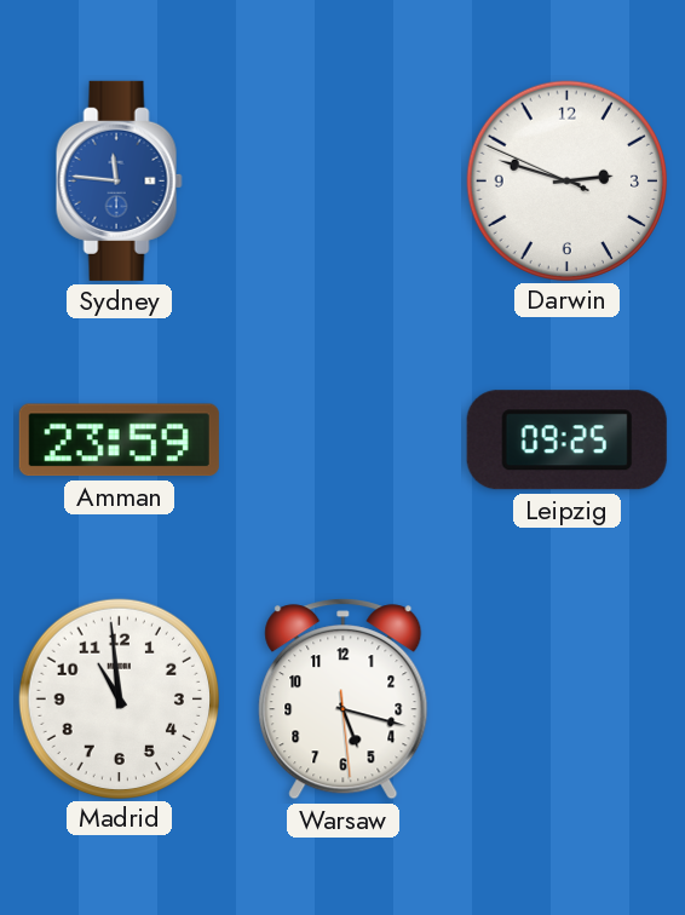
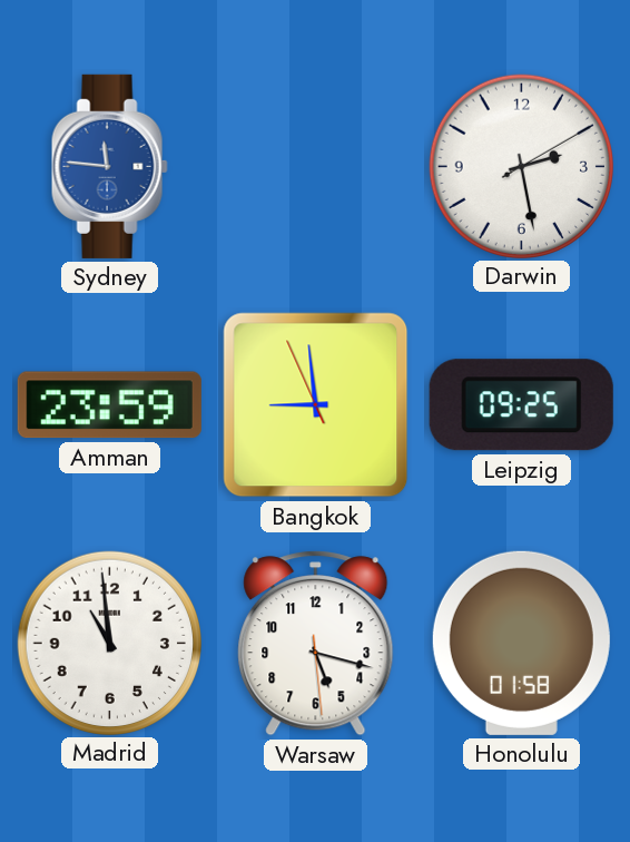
Darwin: 2:47 -> 2:28
Bangkok: none -> 8:58
Honolulu: none -> 01:58
